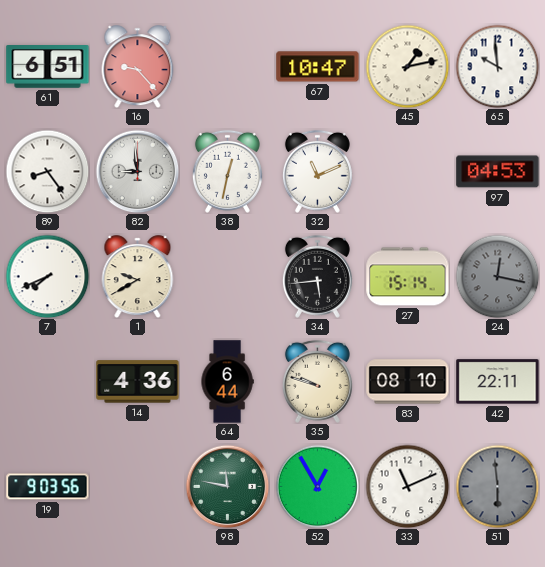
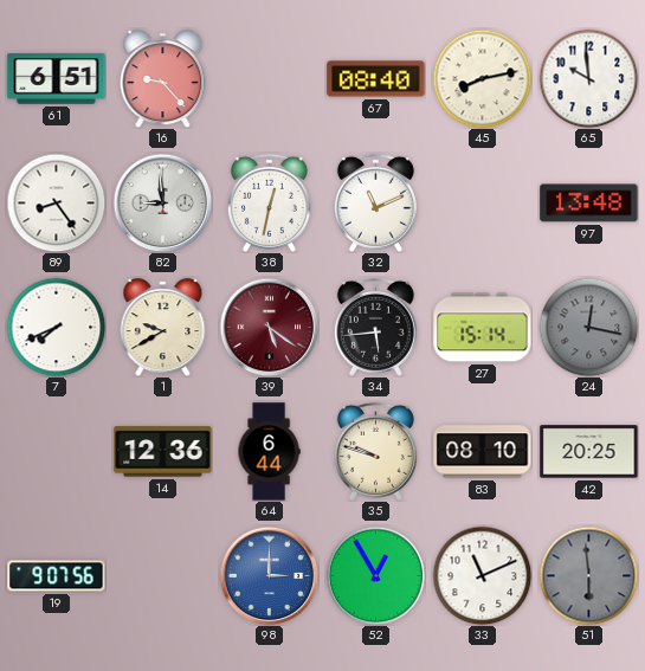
67: 10:47 -> 08:40
45: 1:13 -> 8:13
97: 04:53 -> 13:48
39: none -> 5:21
14: 4:36 -> 12:36
42: 22:11 -> 20:25
19: 9:03 -> 9:07
98: 11:47 -> 3:00
98 dial: green -> blue
